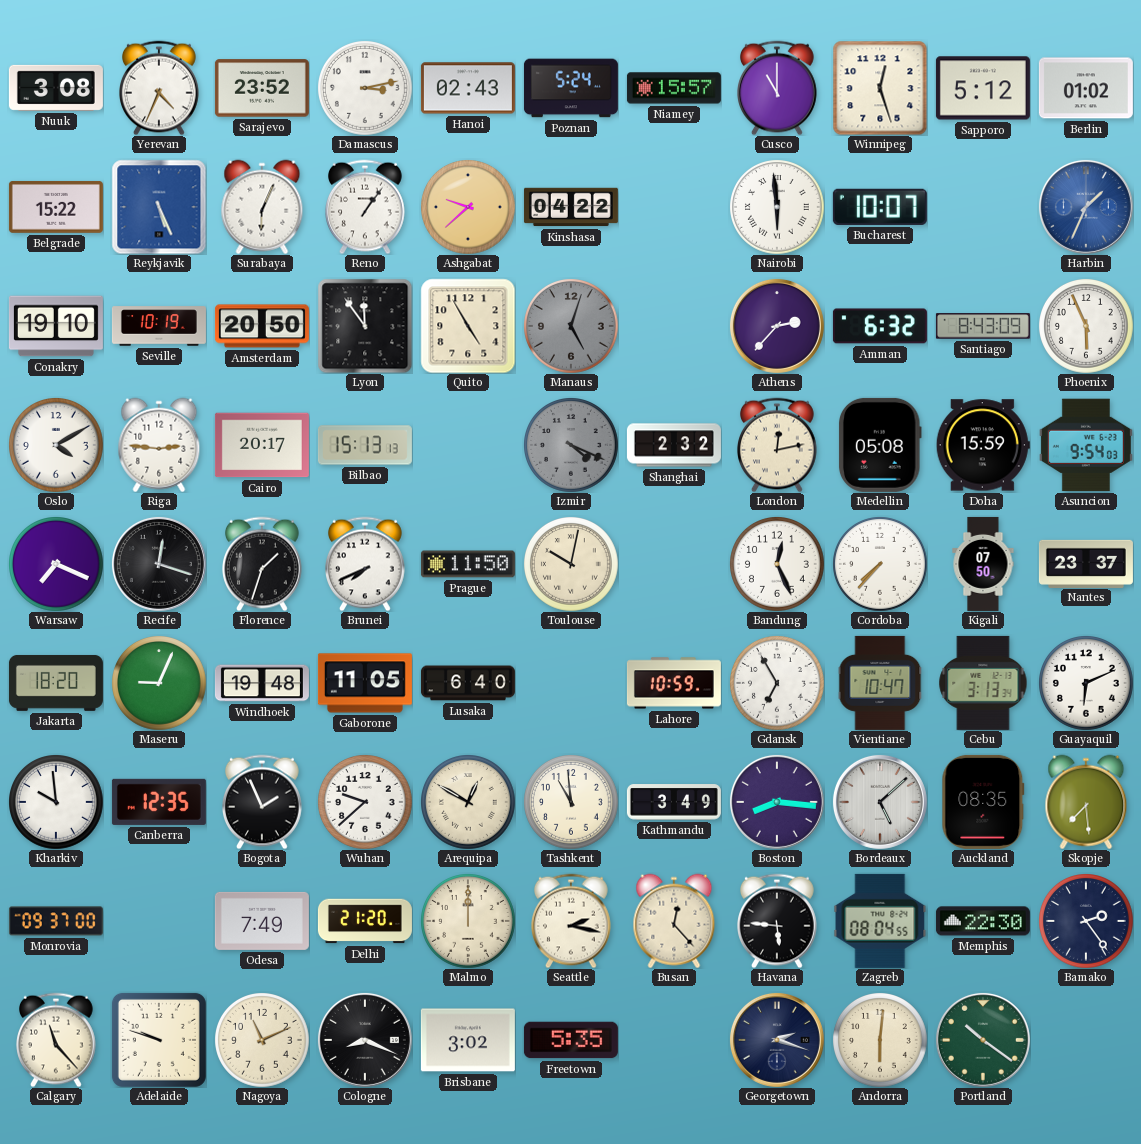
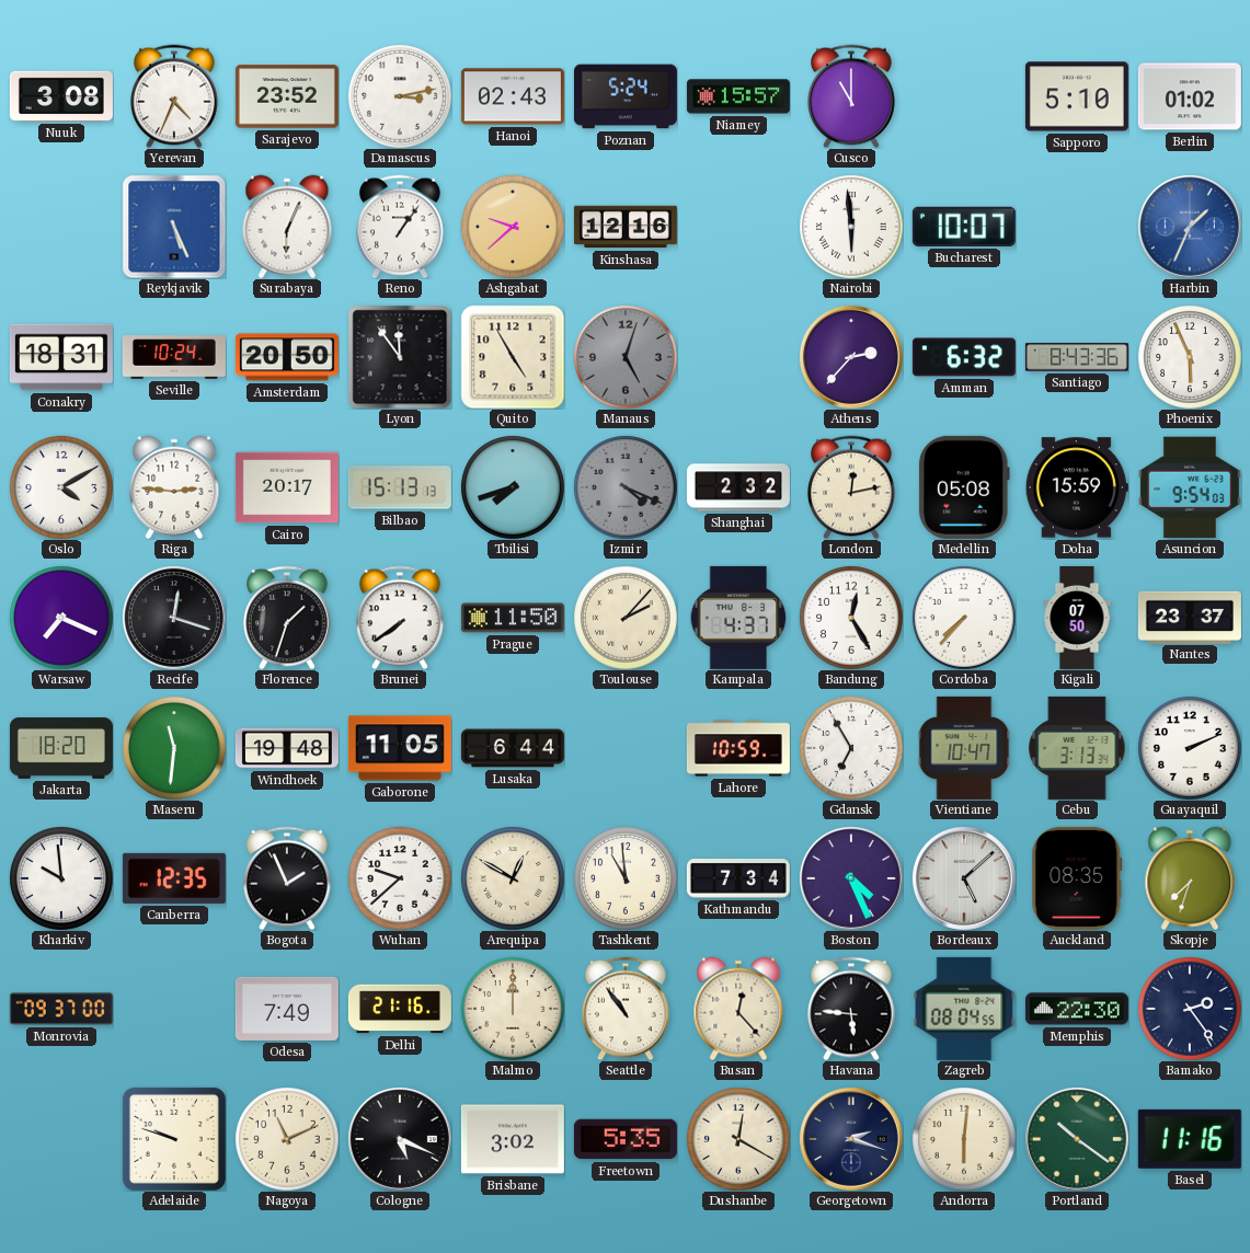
Winnipeg: 12:27 -> none
Sapporo: 5:12 -> 5:10
Belgrade: 15:22 -> none
Kinshasa: 04:22 -> 12:16
Conakry: 19:10 -> 18:31
Seville: 10:19 -> 10:24
Santiago: 8:43:09 -> 8:43:36
Tbilisi: none -> 7:42
Brunei: 7:41 -> 7:39
Toulouse: 10:02 -> 2:07
Kampala: none -> 4:37
Bandung: 12:26 -> 12:25
Maseru: 9:04 -> 11:31
Lusaka: 6:40 -> 6:44
Guayaquil: 6:11 -> 2:11
Kathmandu: 3:49 -> 7:34
Boston: 8:16 -> 4:26
Skopje: 7:29 -> 7:33
Delhi: 21:20 -> 21:16
Seattle: 2:17 -> 10:54
Calgary: 11:23 -> none
Cologne: 8:19 -> 5:19
Dushanbe: none -> 12:20
Basel: none -> 11:16
